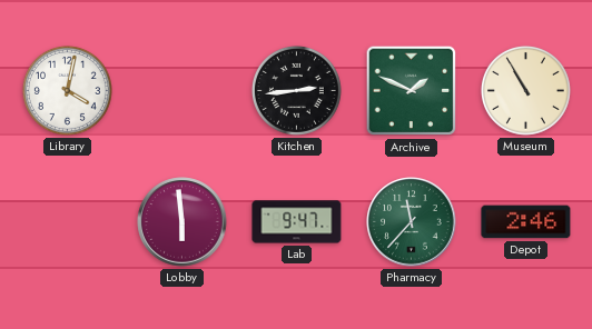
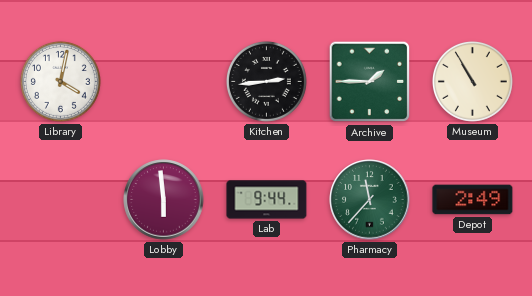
Archive: 1:49 -> 1:45
Lab: 9:47 -> 9:44
Depot: 2:46 -> 2:49
